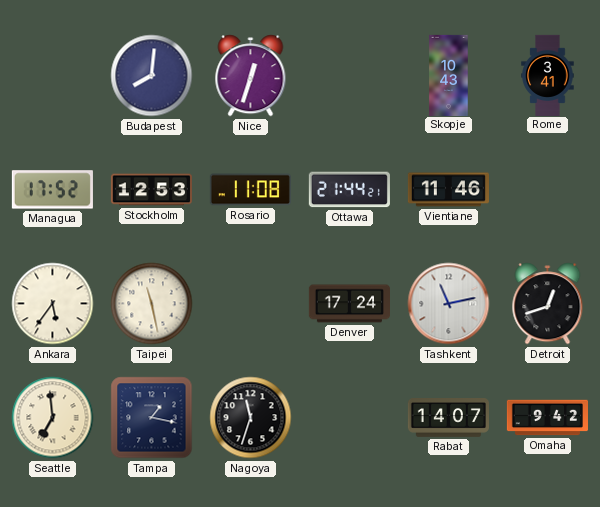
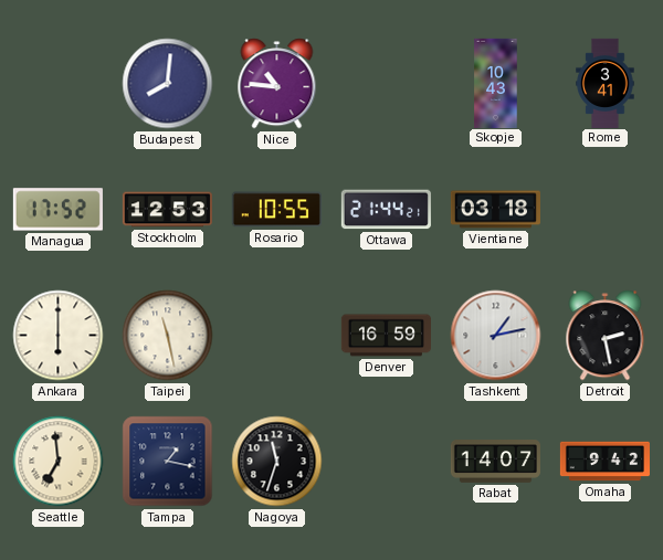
Nice: 12:33 -> 10:46
Rosario: 11:08 -> 10:55
Vientiane: 11:46 -> 03:18
Ankara: 5:36 -> 6:00
Denver: 17:24 -> 16:59
Tashkent: 11:13 -> 1:13
Detroit: 12:42 -> 2:28
